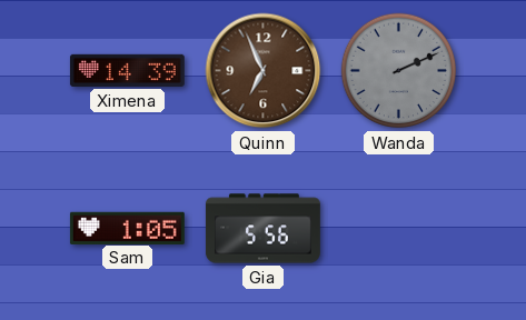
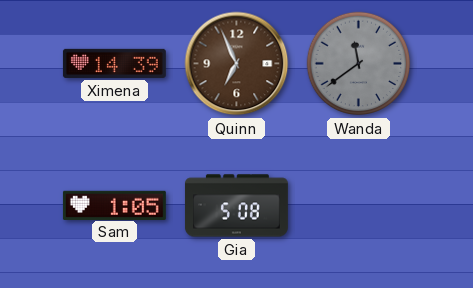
Wanda: 2:11 -> 11:39
Gia: 5:56 -> 5:08
